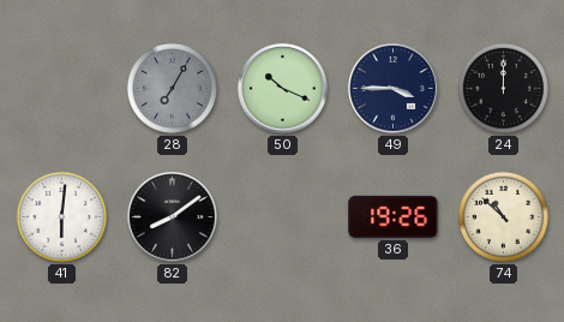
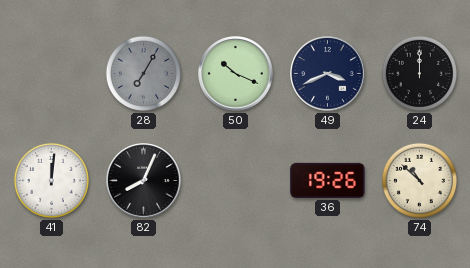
49: 3:45 -> 3:41
41: 6:01 -> 12:01
82: 8:09 -> 8:04
